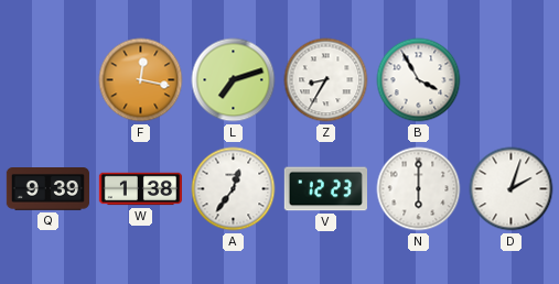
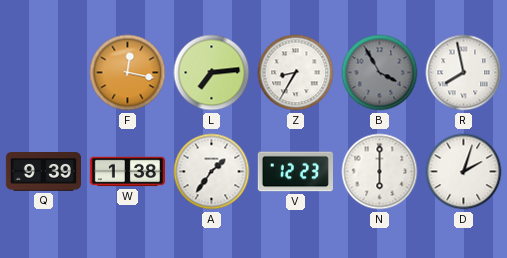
L: 7:12 -> 7:14
B dial: white -> grey
R: none -> 7:58
A: 12:36 -> 1:36
